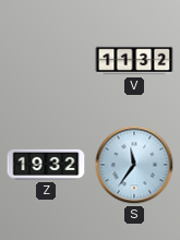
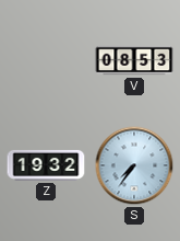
V: 11:32 -> 08:53
S: 11:36 -> 7:36
